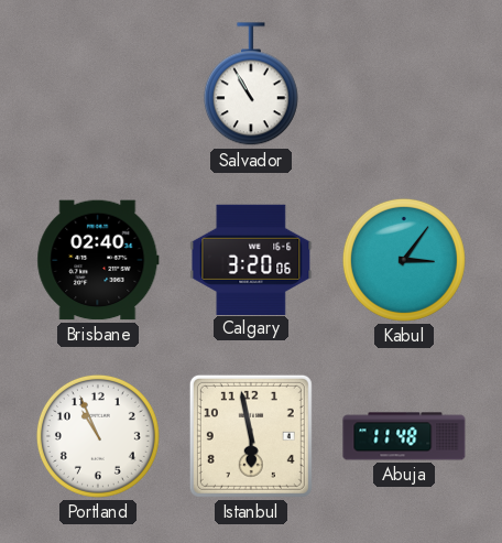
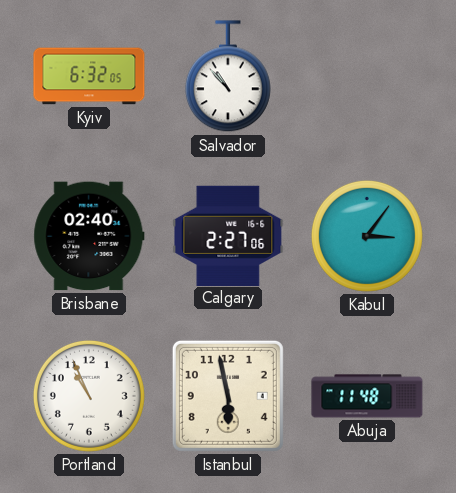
Kyiv: none -> 6:32
Salvador: 10:55 -> 10:53
Calgary: 3:20 -> 2:27
